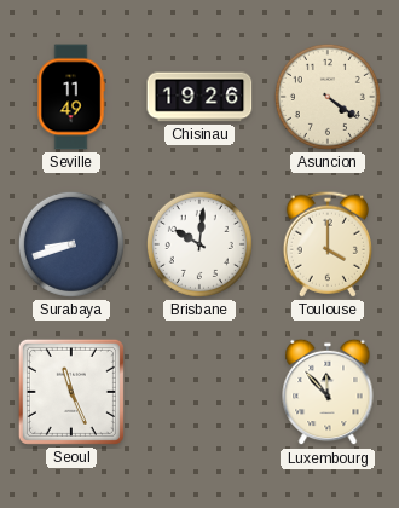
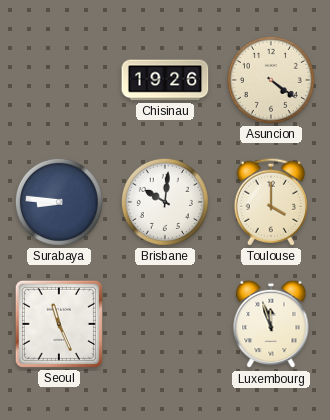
Seville: 11:49 -> none
Surabaya: 8:42 -> 8:46
Luxembourg: 11:53 -> 11:57
